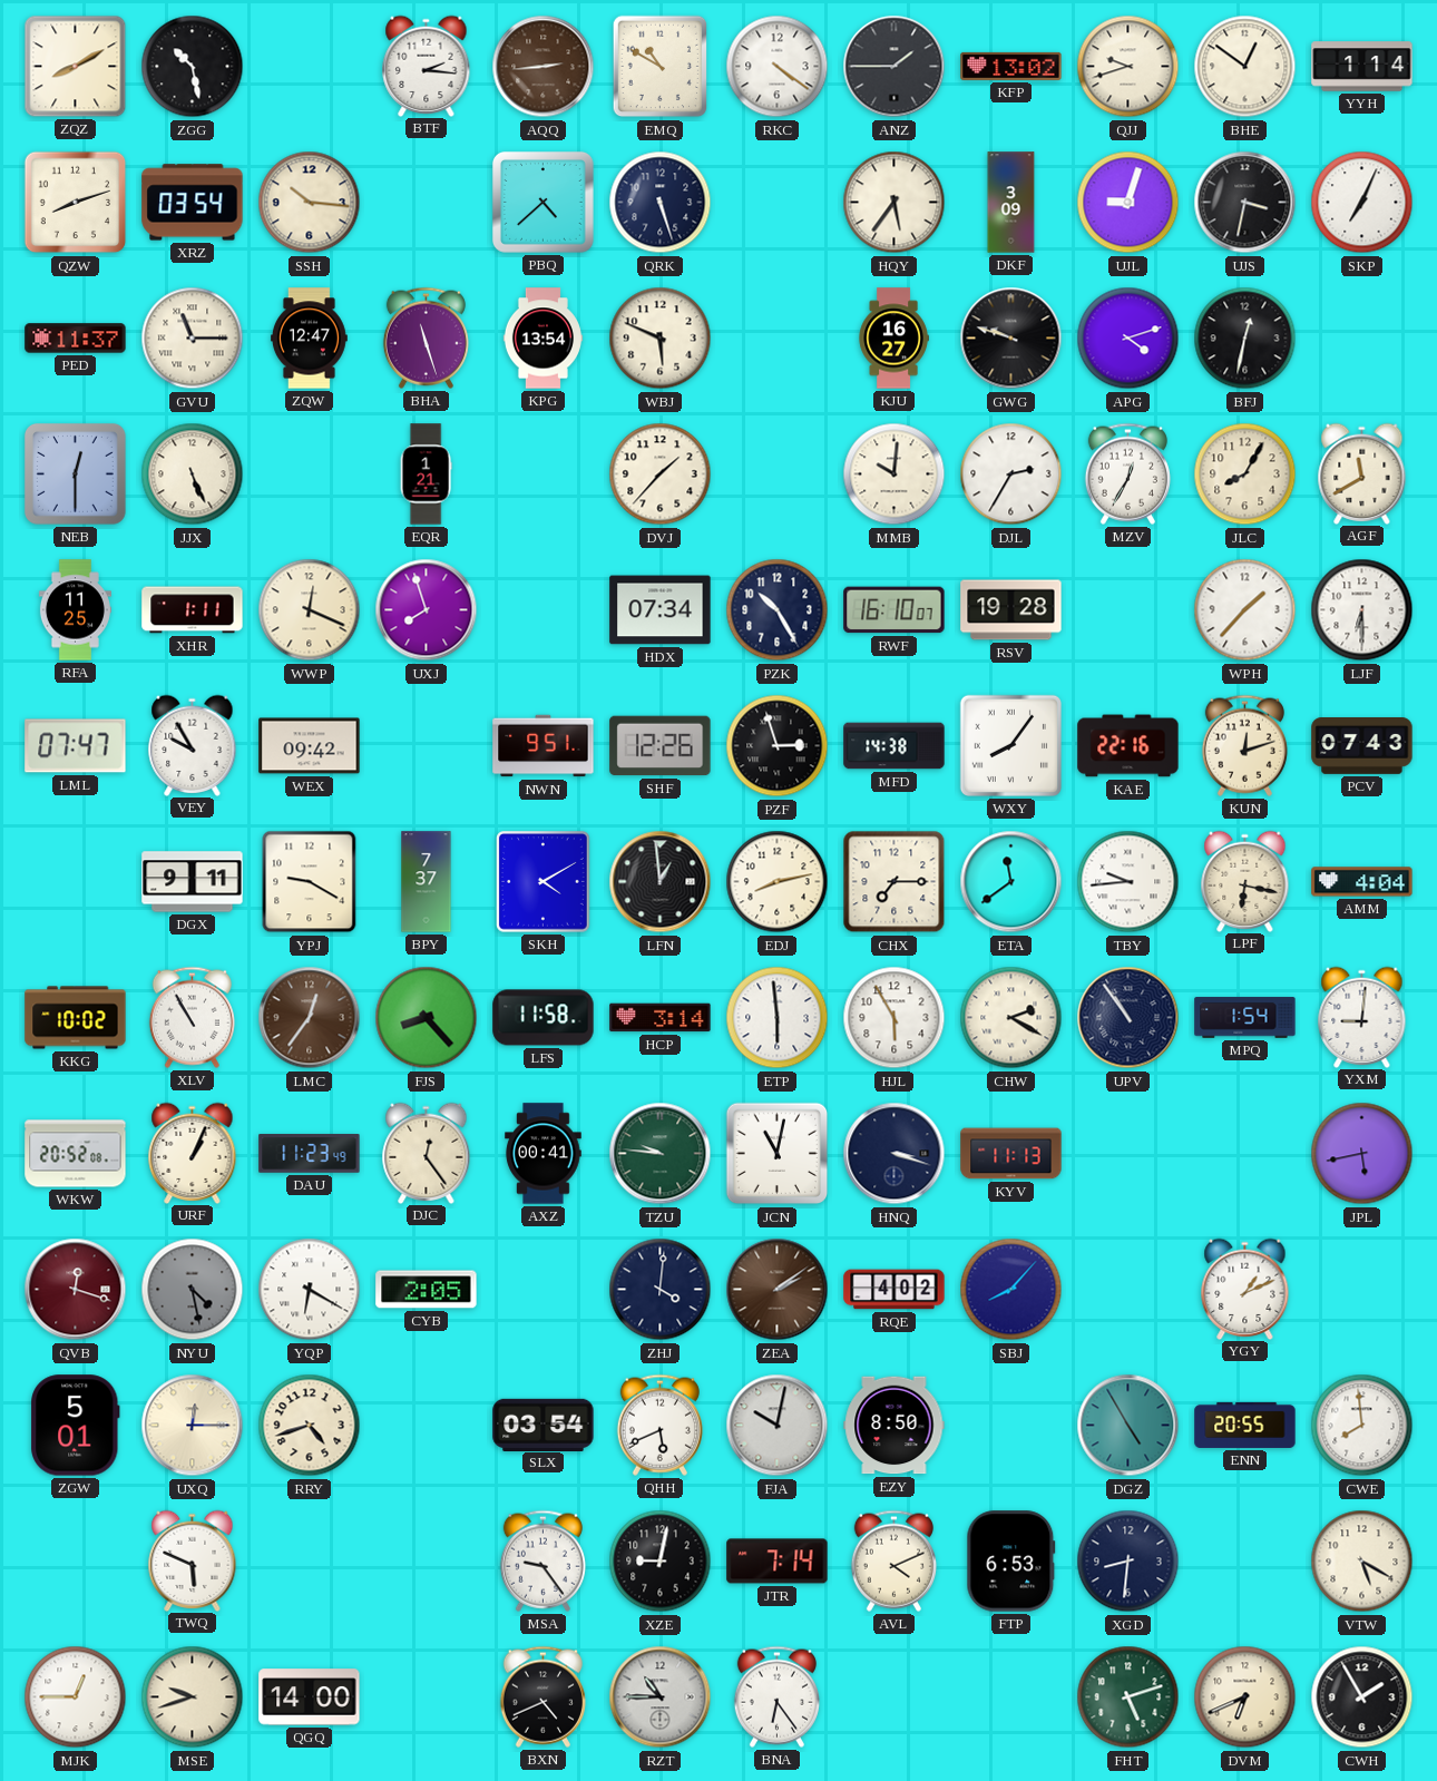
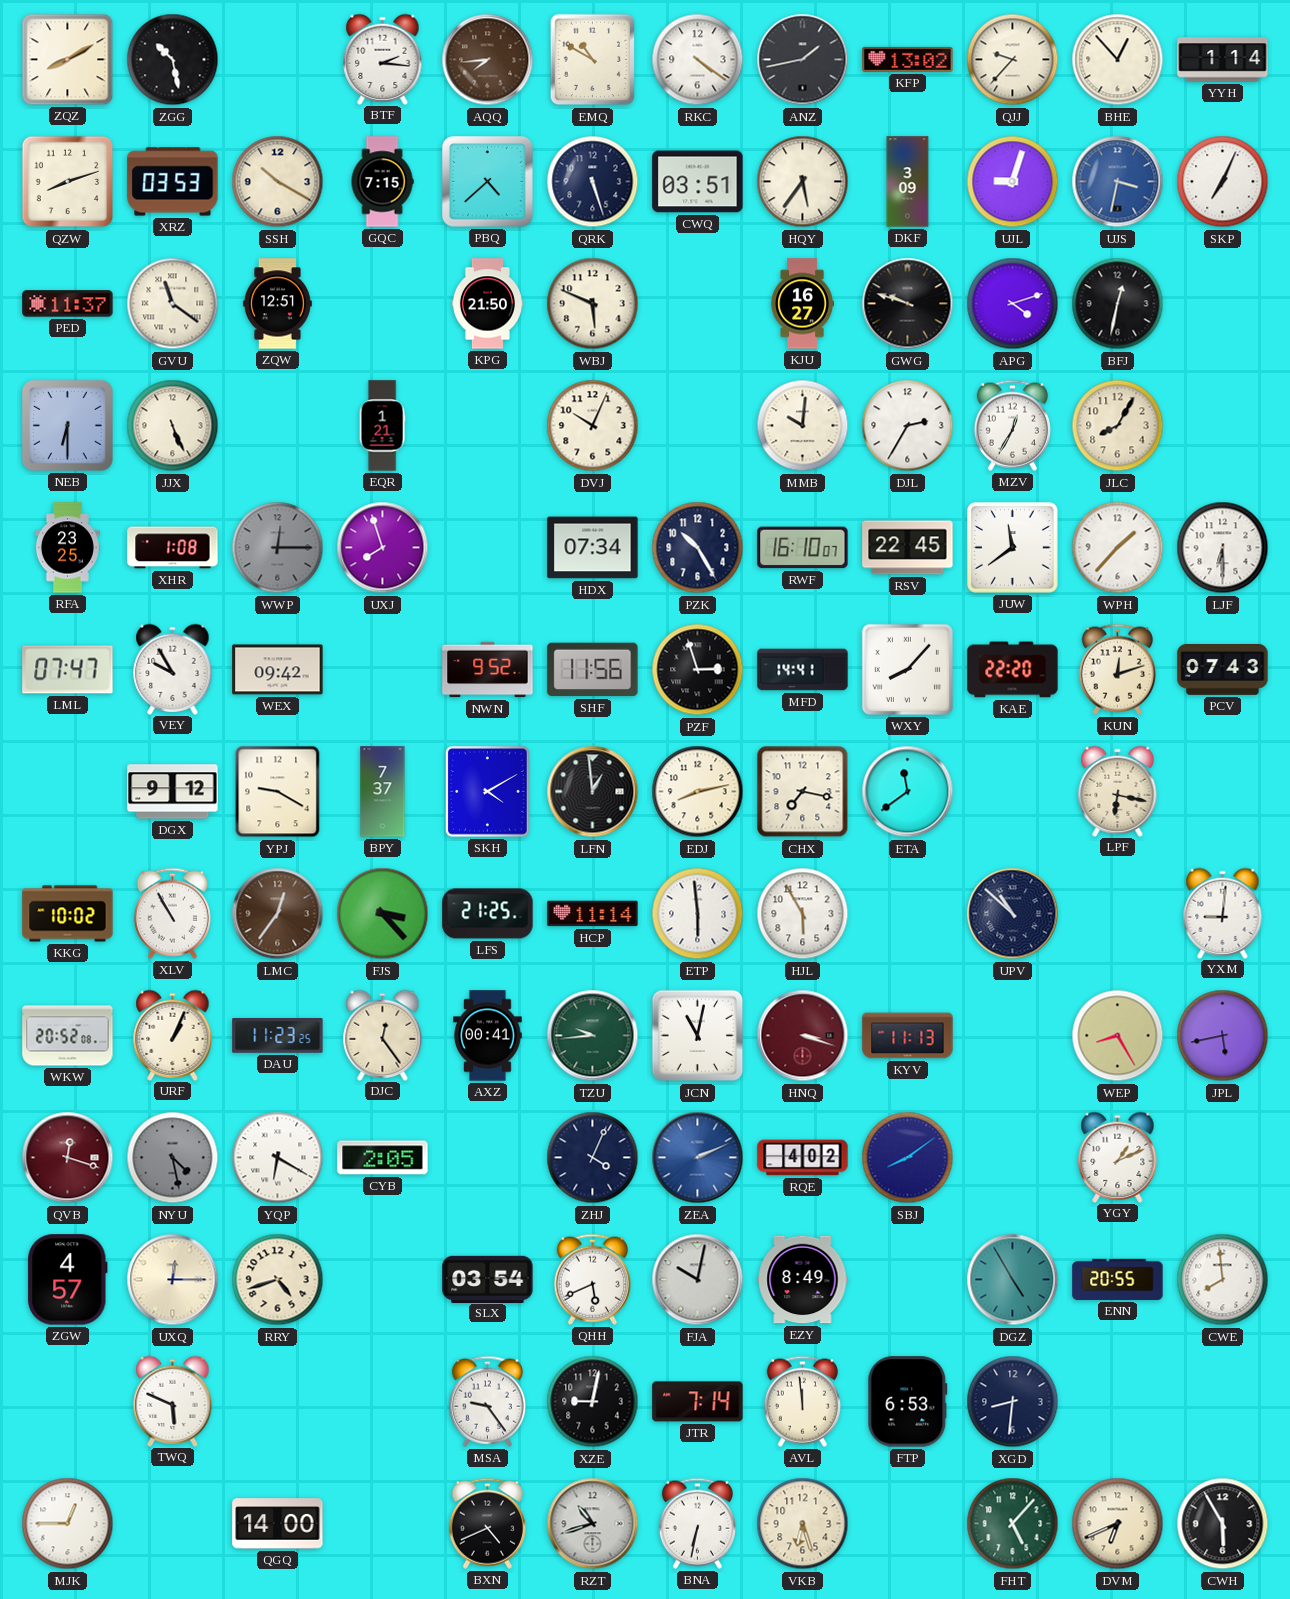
AQQ: 2:44 -> 7:44
ANZ: 1:45 -> 1:43
QJJ: 9:42 -> 9:37
BHE: 12:51 -> 12:53
XRZ: 03:54 -> 03:53
SSH: 10:16 -> 10:20
GQC: none -> 7:15
CWQ: none -> 03:51
UJS dial: black -> blue
GVU: 11:15 -> 11:21
ZQW: 12:47 -> 12:51
BHA: 11:27 -> none
KPG: 13:54 -> 21:50
NEB: 12:30 -> 6:30
DVJ: 1:37 -> 10:04
AGF: 11:40 -> none
RFA: 11:25 -> 23:25
XHR: 1:11 -> 1:08
WWP: 12:19 -> 12:15
WWP dial: cream -> grey
RSV: 19:28 -> 22:45
JUW: none -> 11:39
NWN: 9:51 -> 9:52
SHF: 12:26 -> 11:56
MFD: 14:38 -> 14:41
WXY: 8:06 -> 8:07
KAE: 22:16 -> 22:20
DGX: 9:11 -> 9:12
CHX: 7:15 -> 7:17
TBY: 9:44 -> none
AMM: 4:04 -> none
FJS: 8:23 -> 3:23
LFS: 11:58 -> 21:25
HCP: 3:14 -> 11:14
CHW: 2:20 -> none
UPV: 10:54 -> 10:52
MPQ: 1:54 -> none
DAU: 11:23:49 -> 11:23:25
TZU: 9:46 -> 9:44
HNQ dial: navy -> burgundy
WEP: none -> 8:25
ZHJ: 4:01 -> 4:04
ZEA: 2:09 -> 2:11
ZEA dial: brown -> blue
SBJ: 8:07 -> 8:09
ZGW: 5:01 -> 4:57
EZY: 8:50 -> 8:49
AVL: 4:11 -> 11:59
VTW: 5:20 -> none
MSE: 9:42 -> none
RZT: 10:45 -> 10:42
BNA: 6:24 -> 6:32
VKB: none -> 6:27
FHT: 5:12 -> 5:07
CWH: 1:55 -> 5:55
